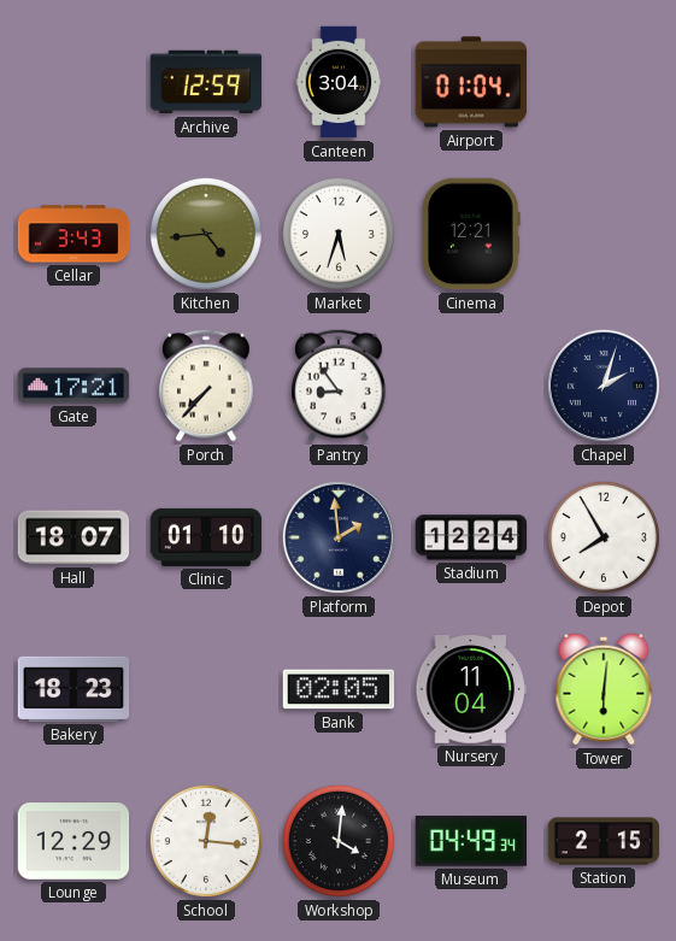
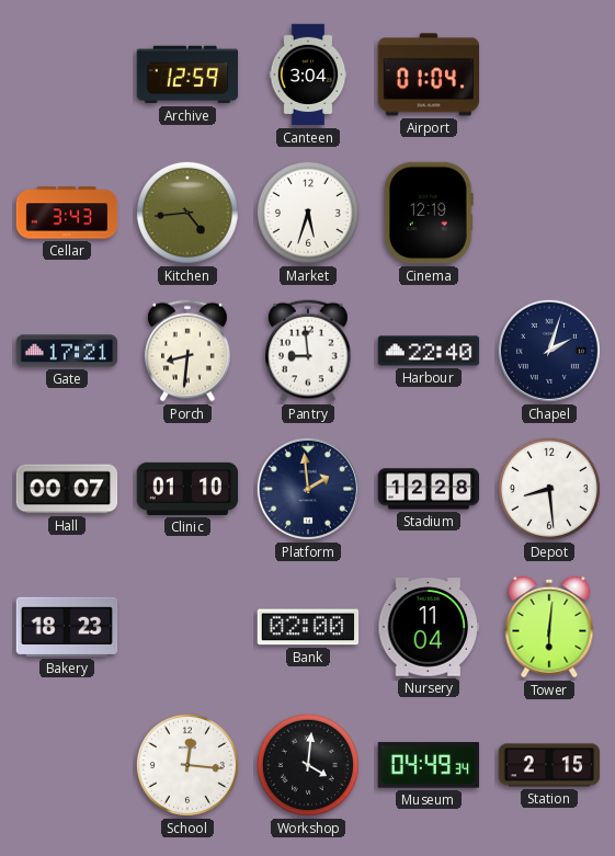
Cinema: 12:21 -> 12:19
Porch: 7:37 -> 8:31
Pantry: 8:54 -> 8:59
Harbour: none -> 22:40
Hall: 18:07 -> 00:07
Stadium: 12:24 -> 12:28
Depot: 7:55 -> 8:29
Bank: 02:05 -> 02:00
Lounge: 12:29 -> none
